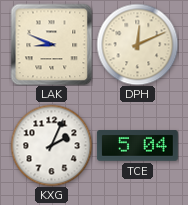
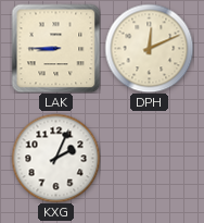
LAK: 8:49 -> 8:45
TCE: 5:04 -> none
